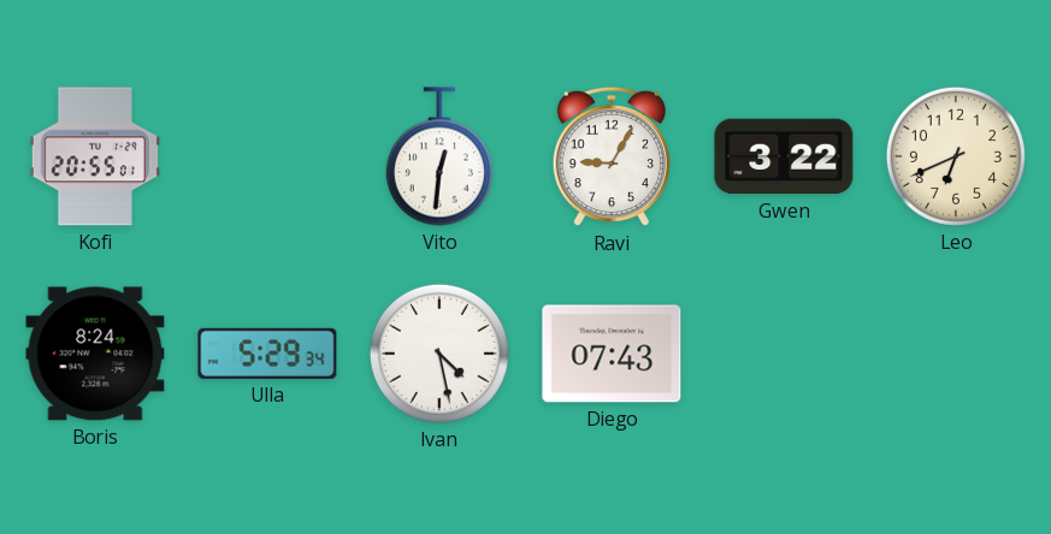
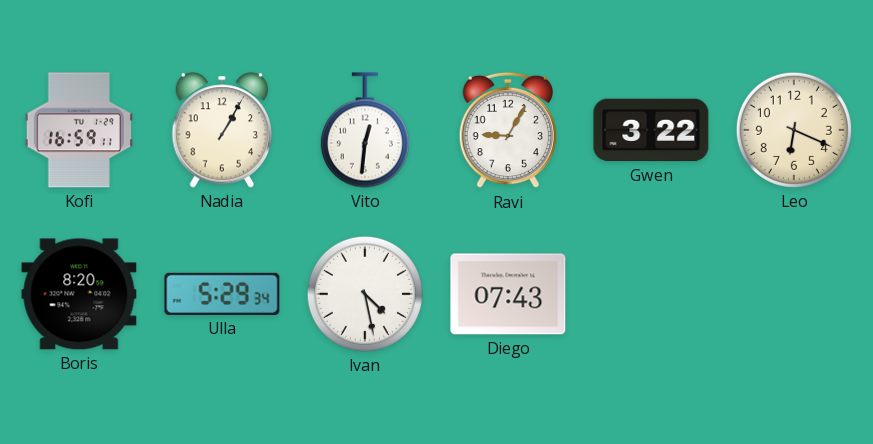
Kofi: 20:55 -> 16:59
Nadia: none -> 1:05
Leo: 6:41 -> 6:19
Boris: 8:24 -> 8:20
